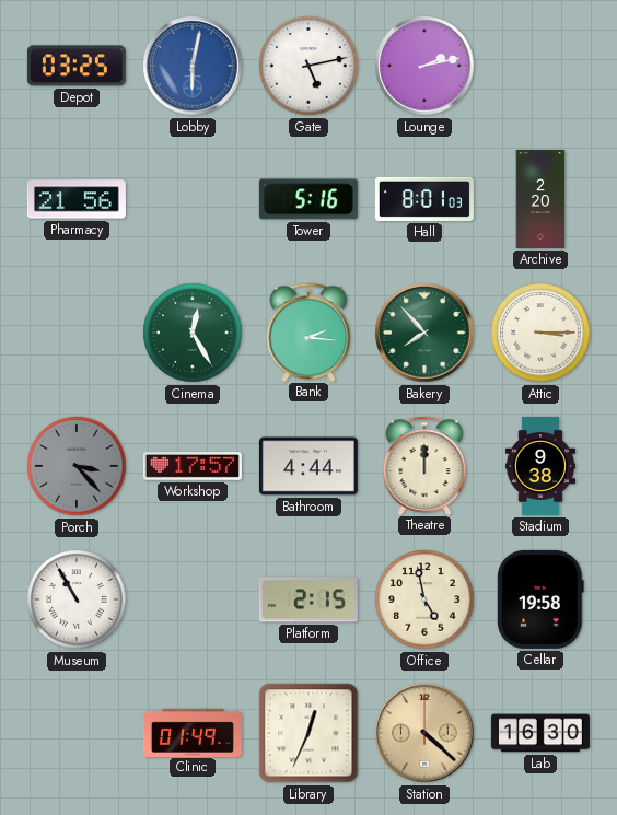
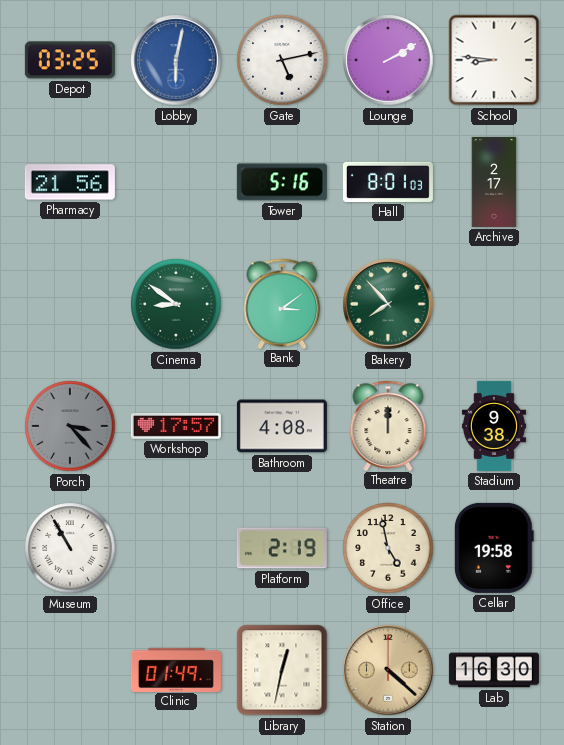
Lounge: 2:13 -> 2:10
School: none -> 8:46
Archive: 2:20 -> 2:17
Cinema: 12:25 -> 8:51
Bank: 2:16 -> 3:09
Attic: 3:15 -> none
Bathroom: 4:44 -> 4:08
Platform: 2:15 -> 2:19
Library: 12:34 -> 12:32
